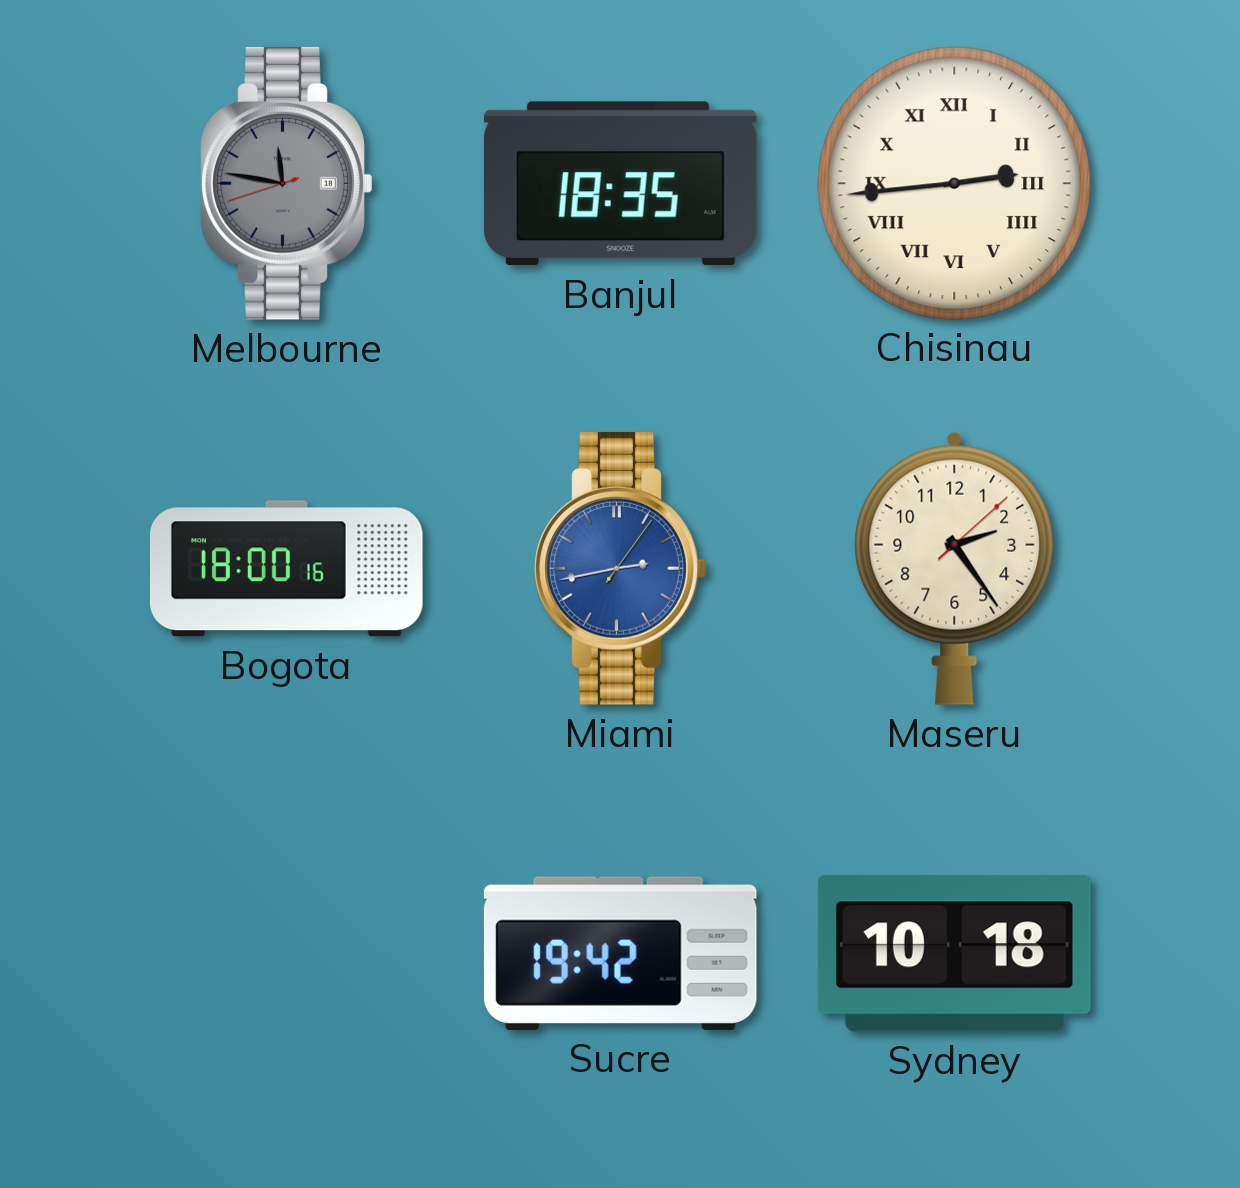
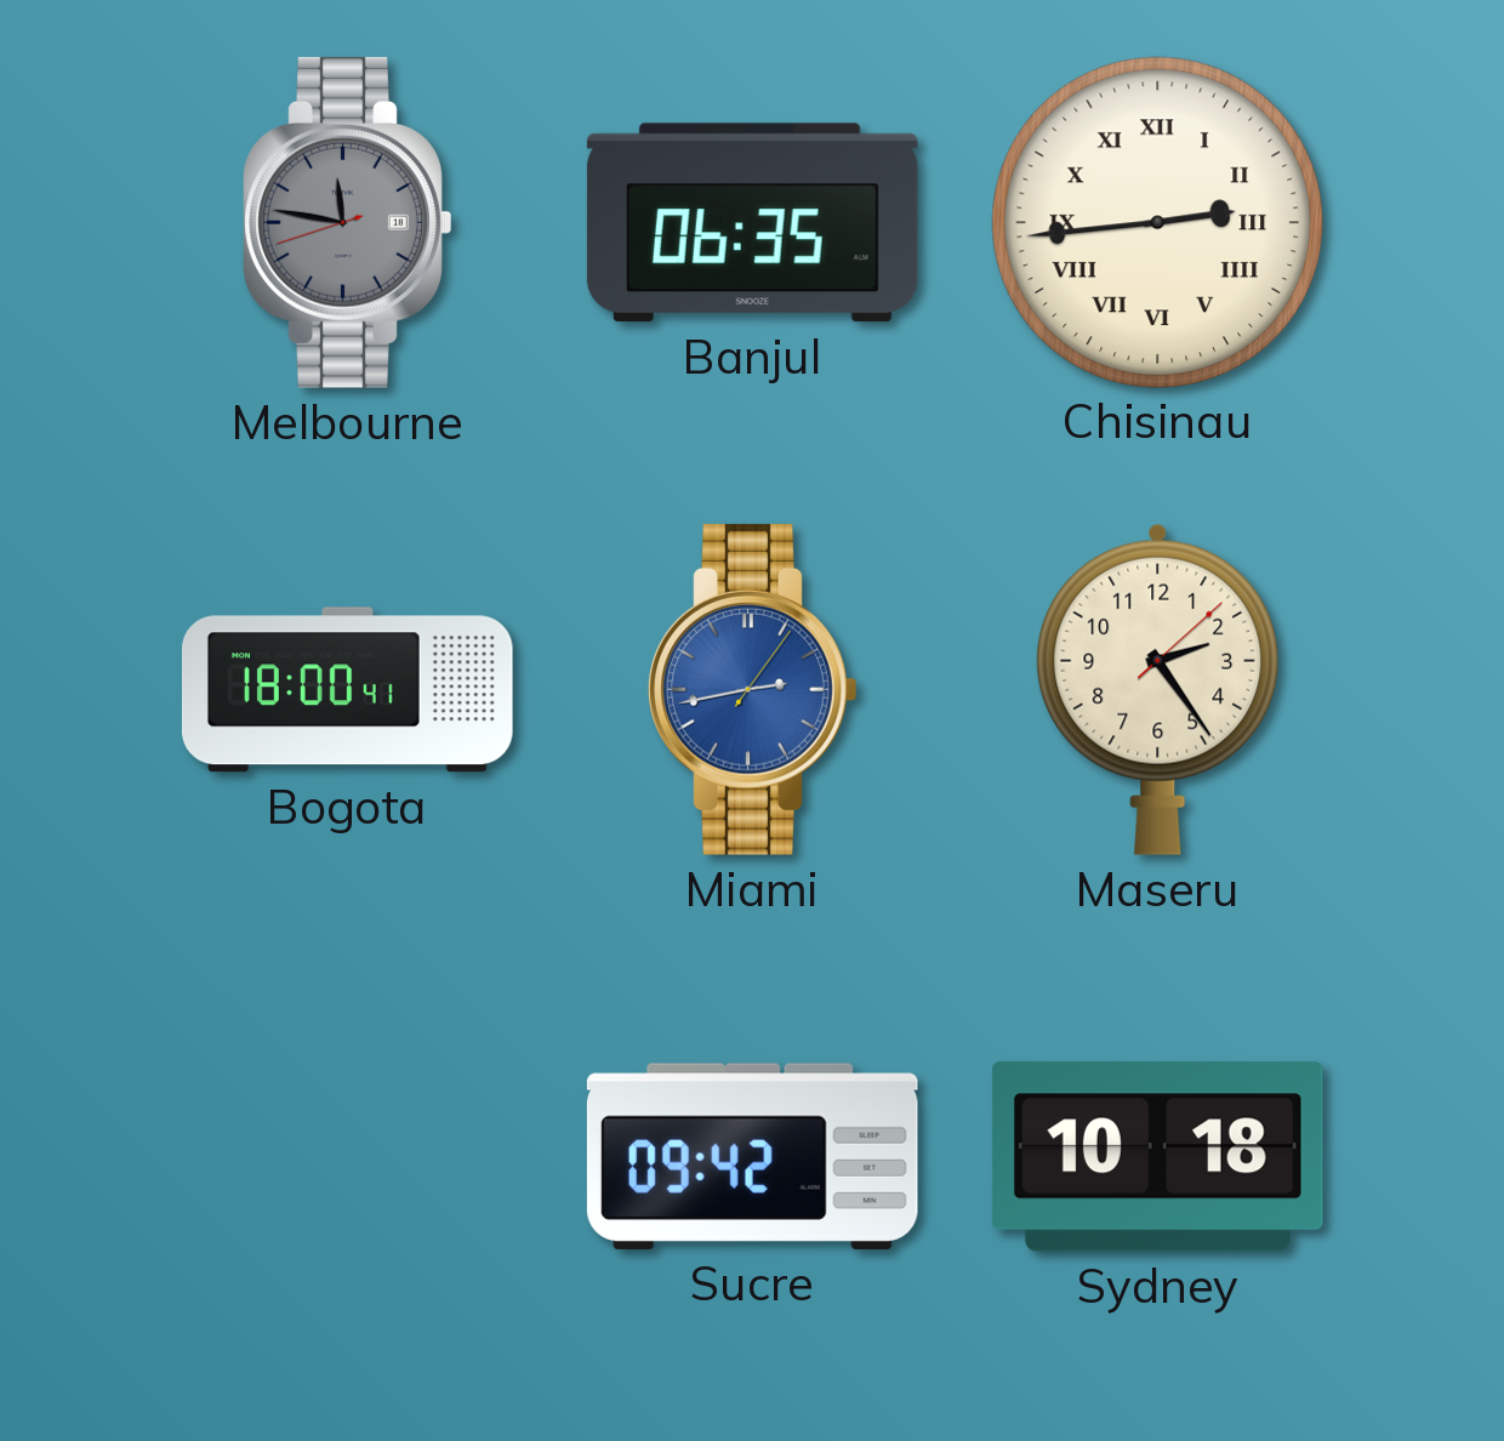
Banjul: 18:35 -> 06:35
Bogota: 18:00:16 -> 18:00:41
Sucre: 19:42 -> 09:42
